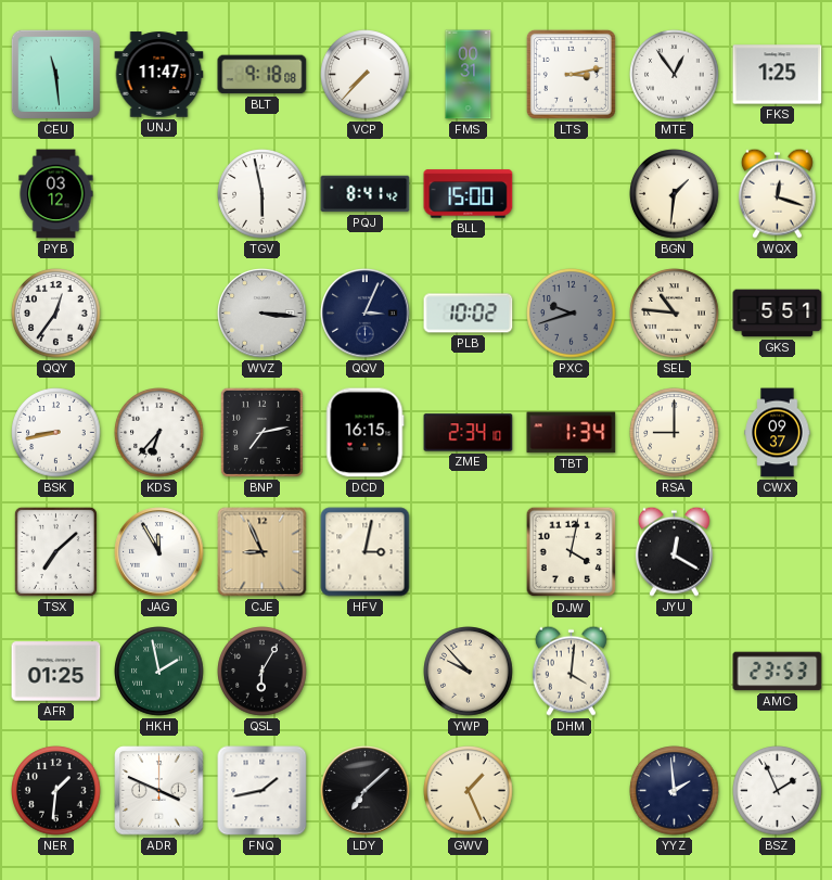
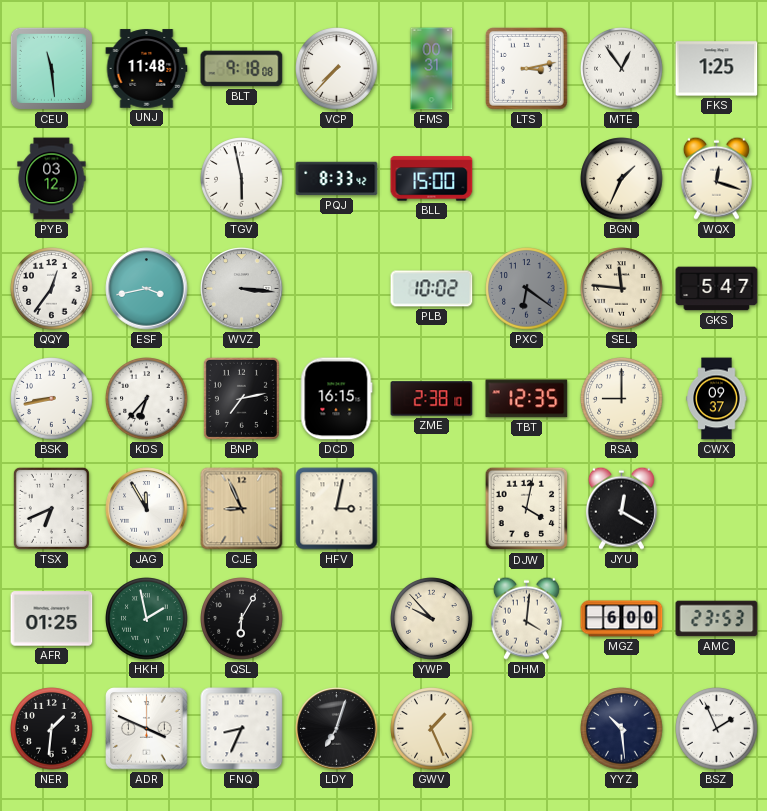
UNJ: 11:47 -> 11:48
PQJ: 8:41 -> 8:33
BGN: 1:31 -> 1:34
ESF: none -> 3:43
QQV: 3:04 -> none
PXC: 9:42 -> 6:21
SEL: 10:46 -> 11:46
GKS: 5:51 -> 5:47
ZME: 2:34 -> 2:38
TBT: 1:34 -> 12:35
TSX: 7:08 -> 6:41
MGZ: none -> 6:00
FNQ: 1:43 -> 8:34
LDY: 7:08 -> 7:03
YYZ: 1:59 -> 10:29
